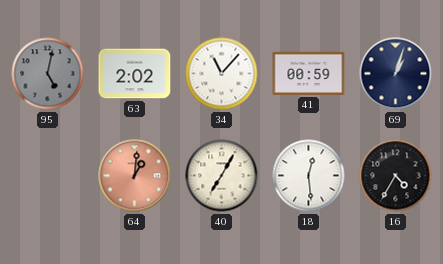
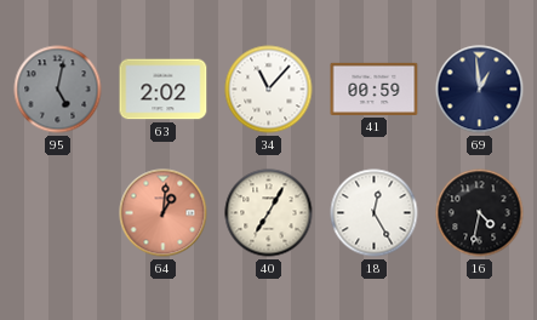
69: 1:03 -> 12:59
18: 12:29 -> 12:25
16: 4:35 -> 4:32
